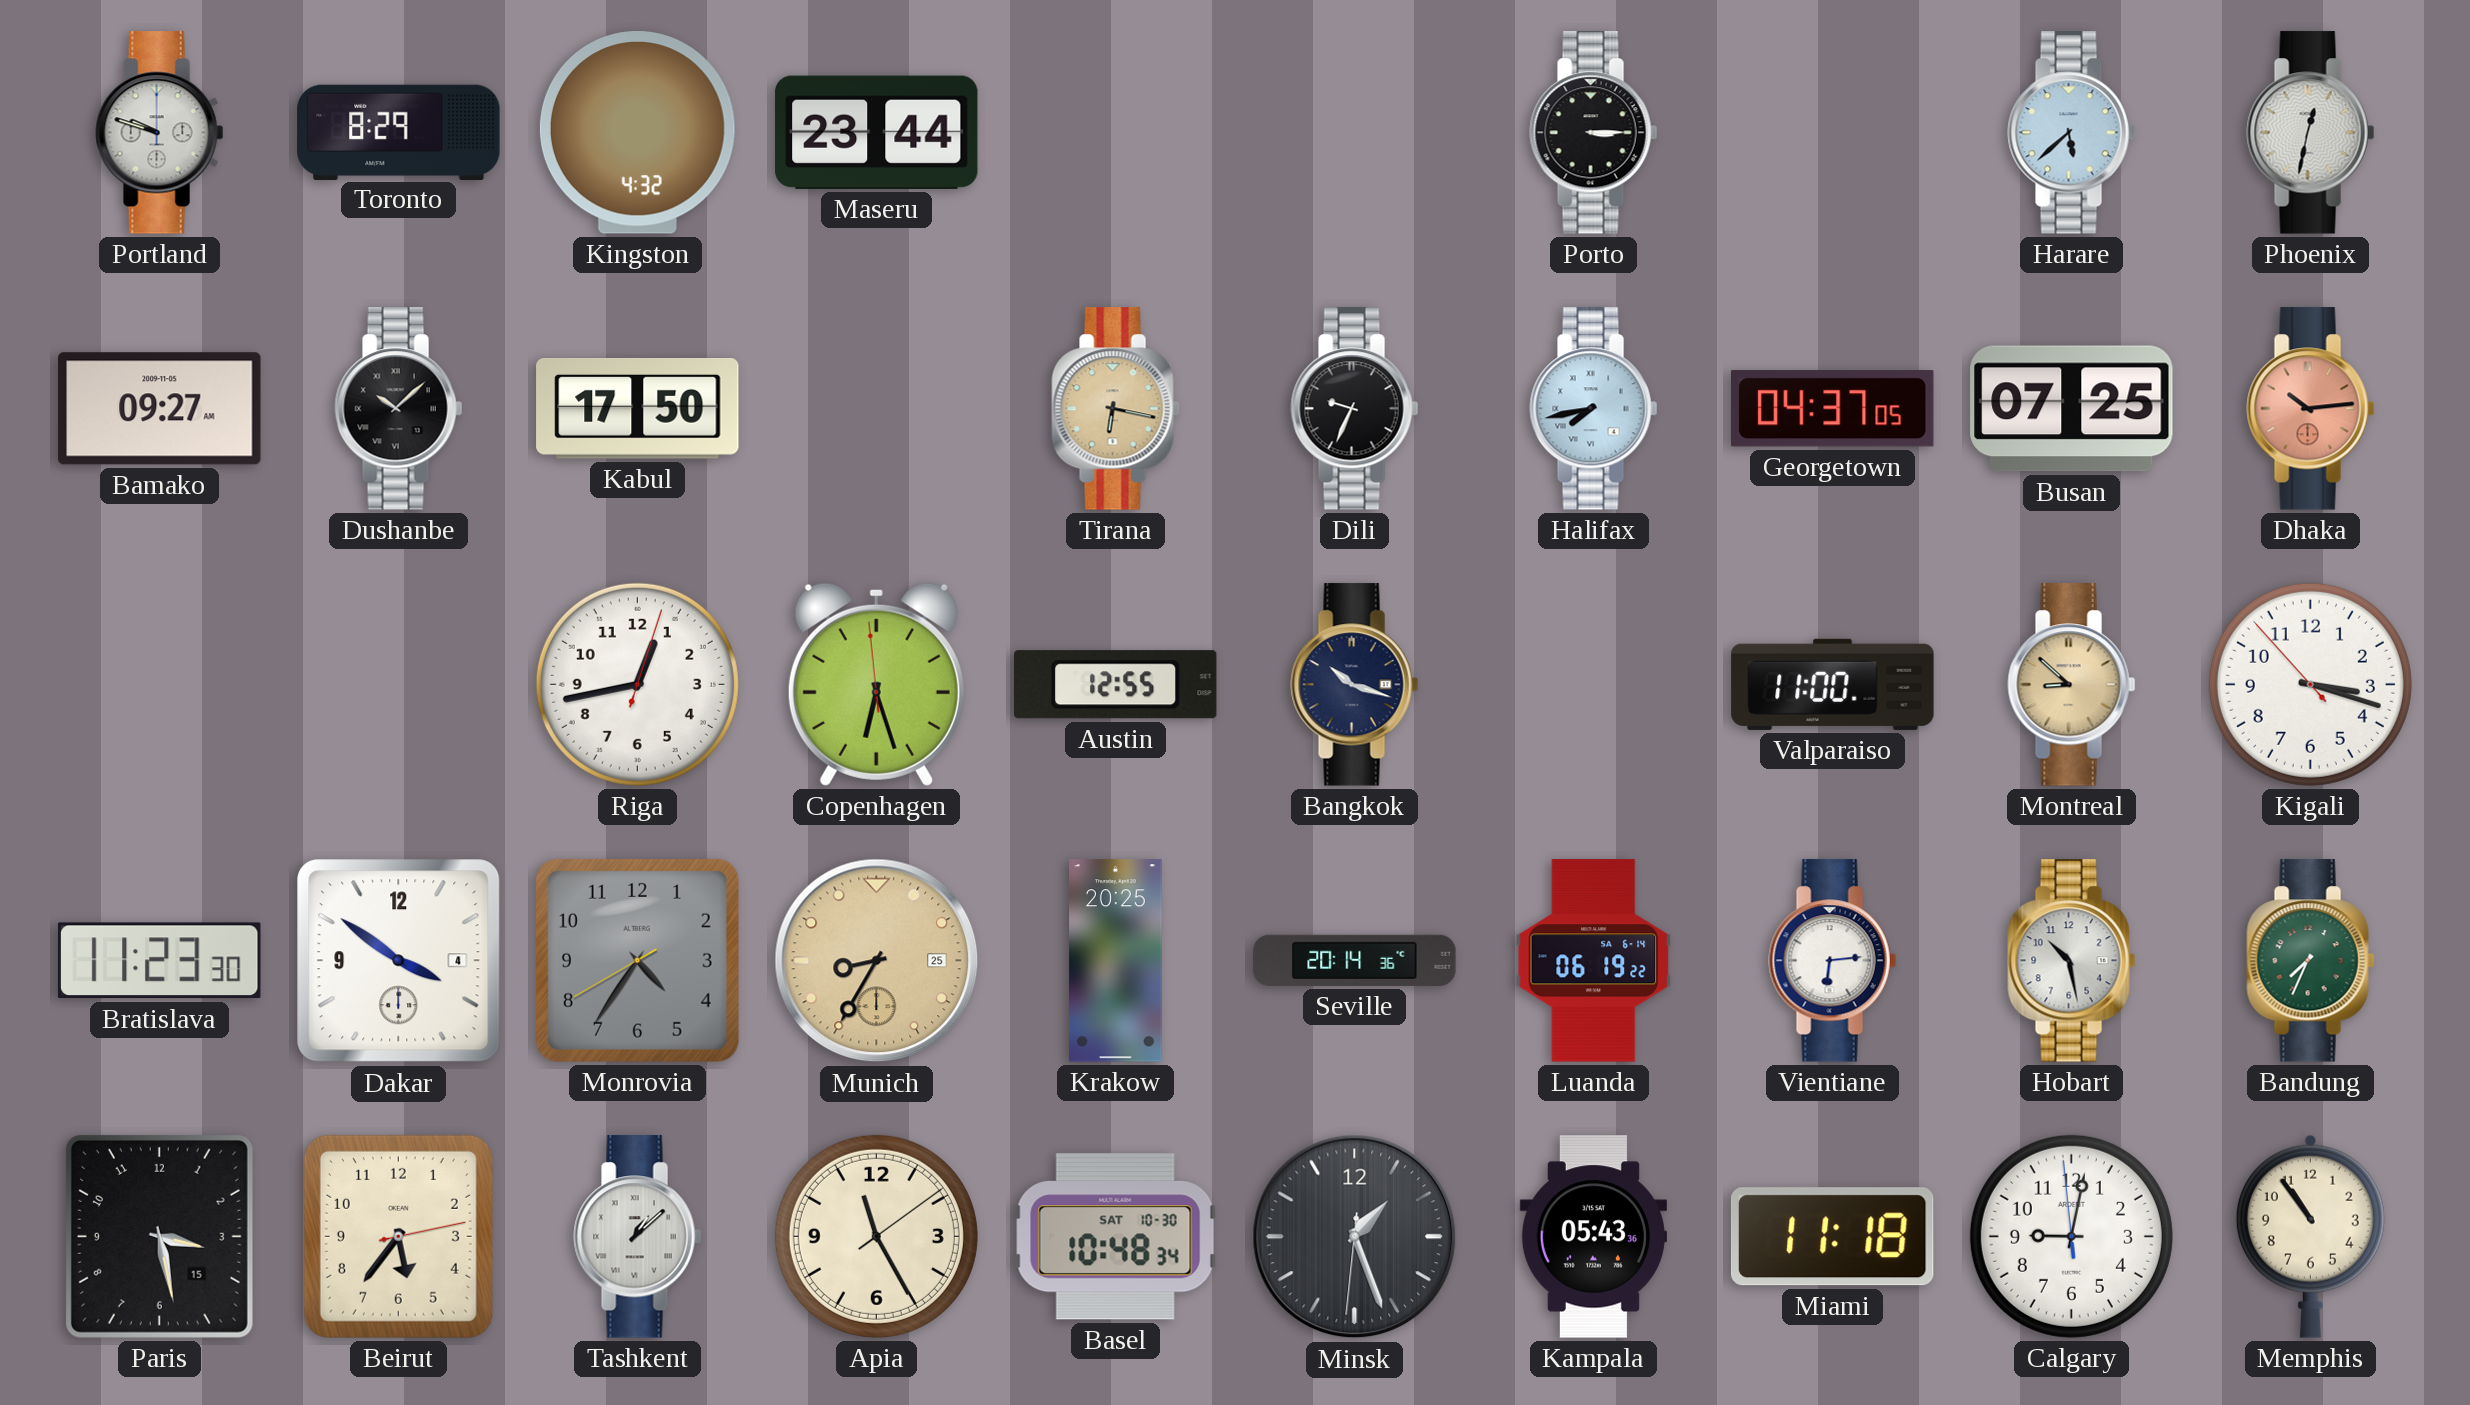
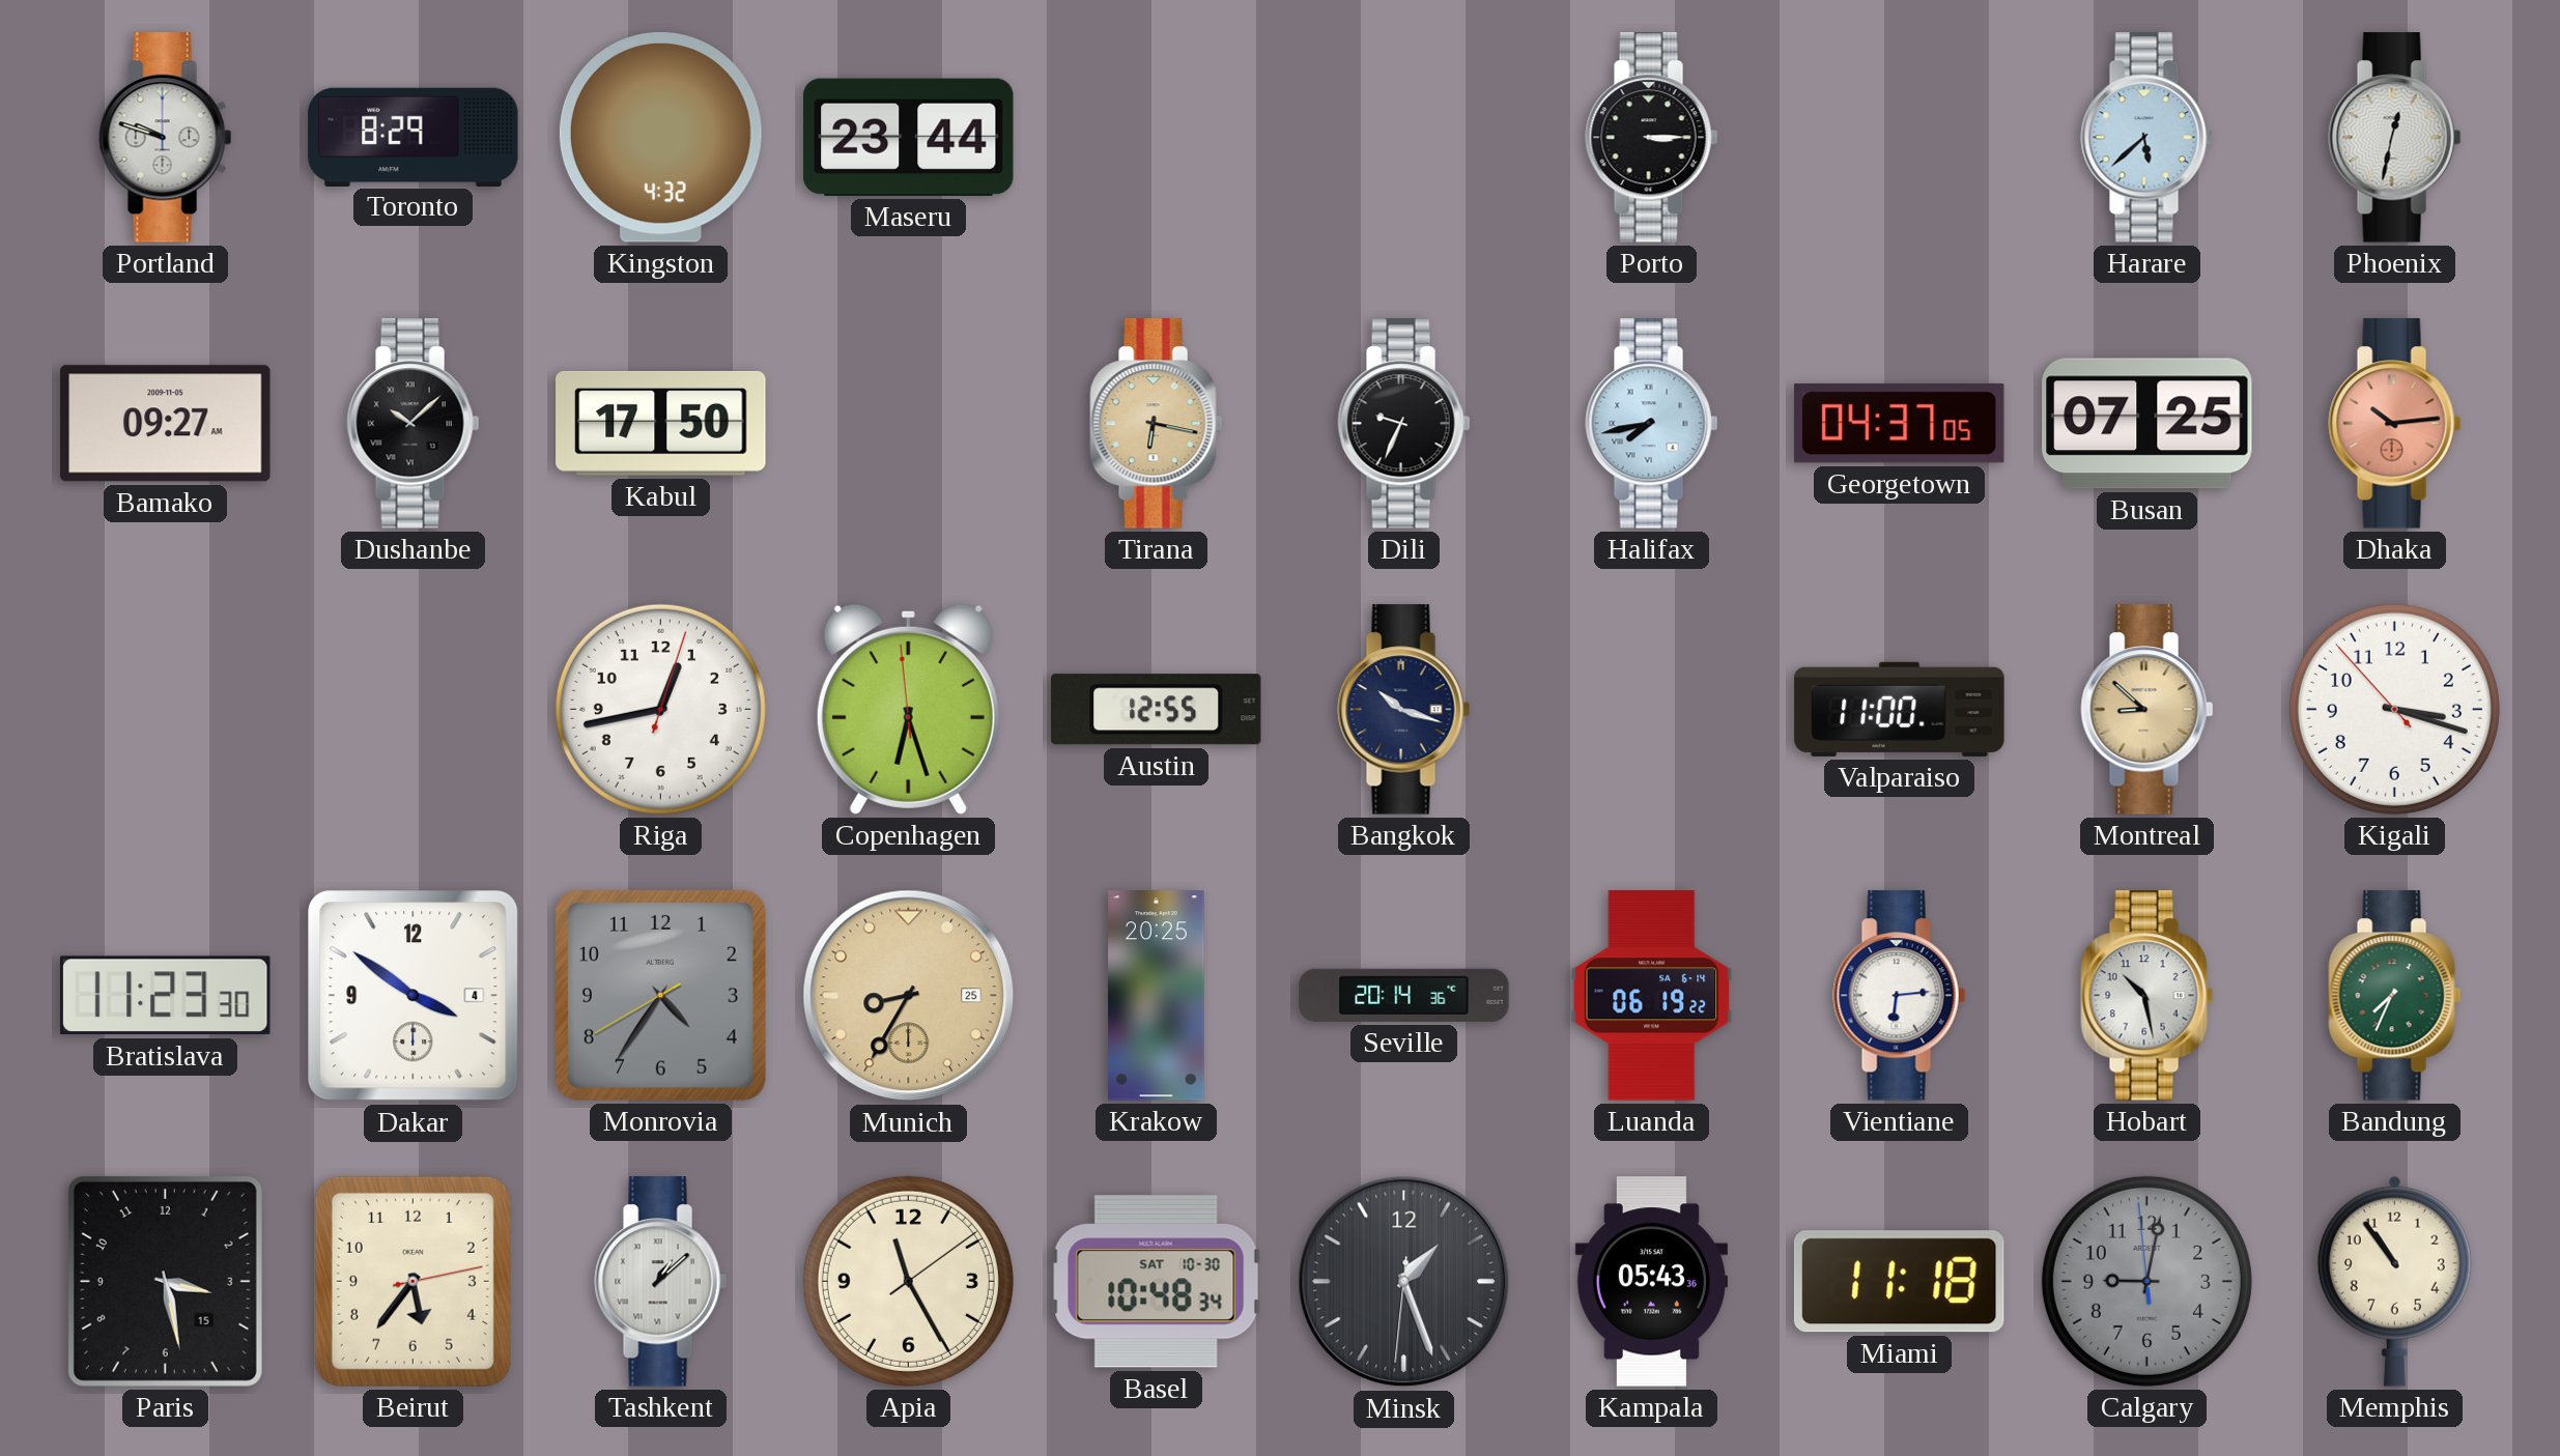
Calgary dial: white -> grey
